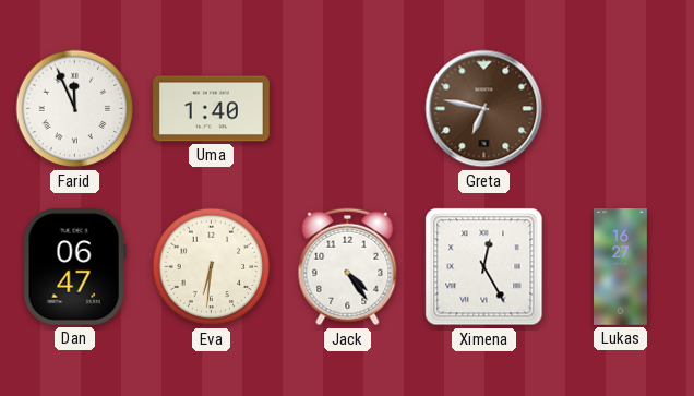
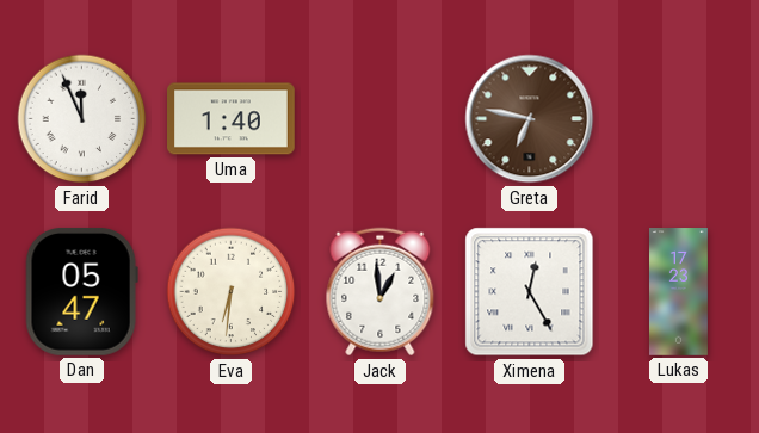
Dan: 06:47 -> 05:47
Jack: 4:24 -> 12:59
Lukas: 16:27 -> 17:23
